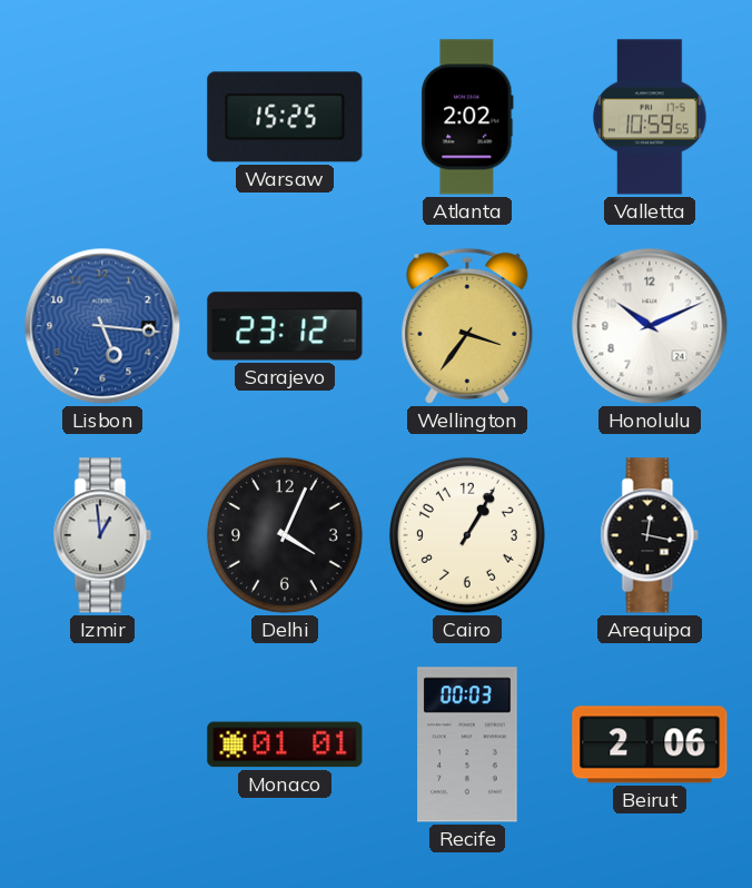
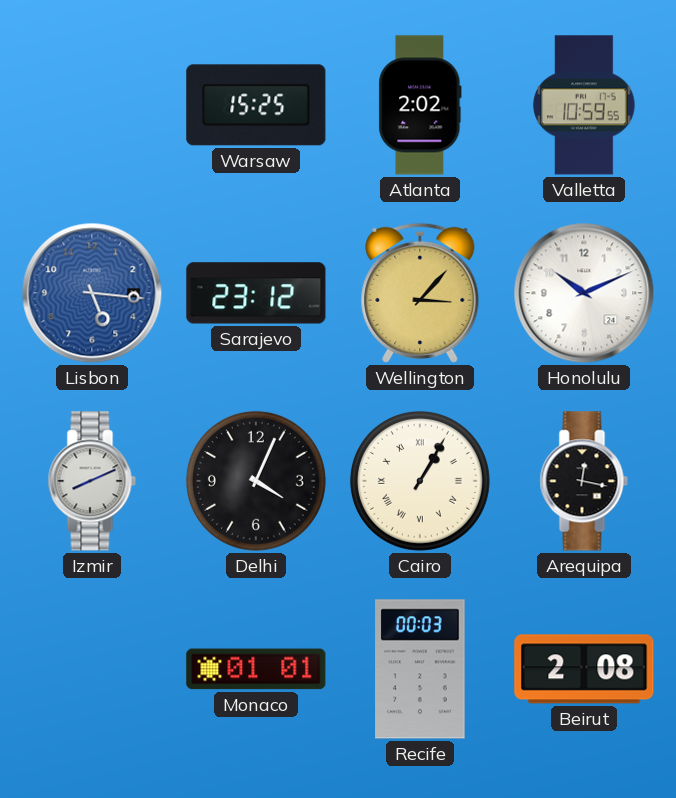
Wellington: 3:36 -> 3:07
Izmir: 12:59 -> 8:11
Cairo numerals: Arabic -> Roman
Beirut: 2:06 -> 2:08
